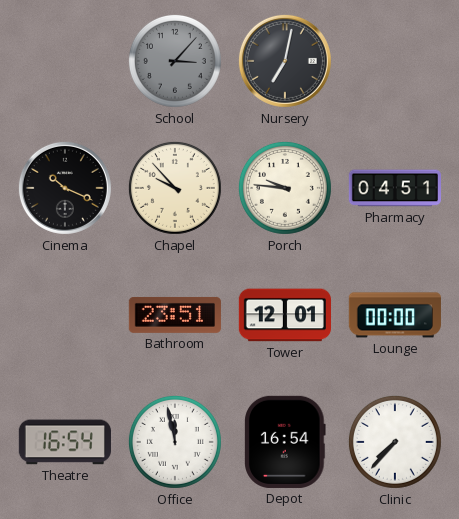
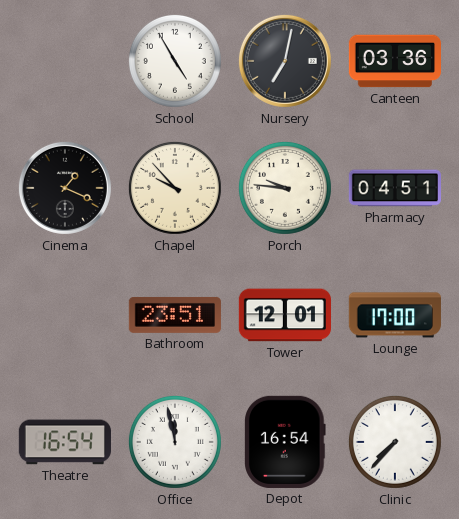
School: 3:07 -> 4:55
School dial: grey -> white
Canteen: none -> 03:36
Cinema: 10:19 -> 1:19
Lounge: 00:00 -> 17:00
